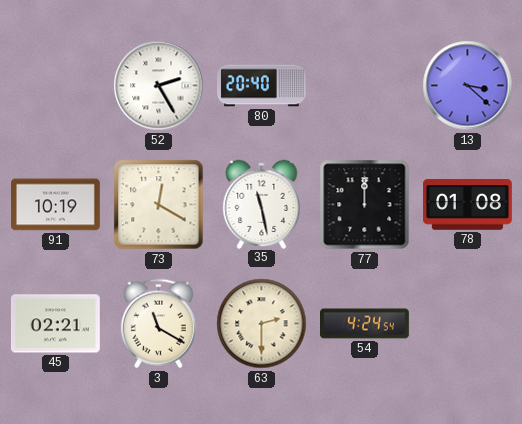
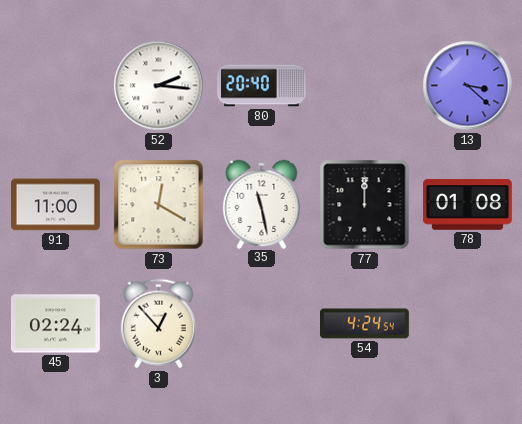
52: 2:25 -> 2:16
91: 10:19 -> 11:00
45: 02:21 -> 02:24
3: 11:20 -> 12:53
63: 2:30 -> none
